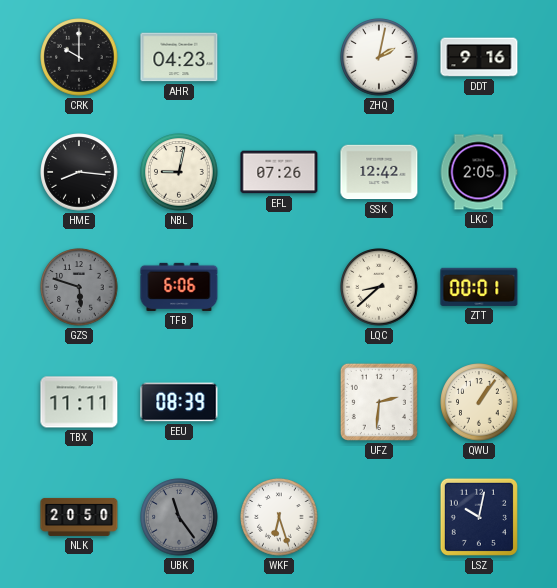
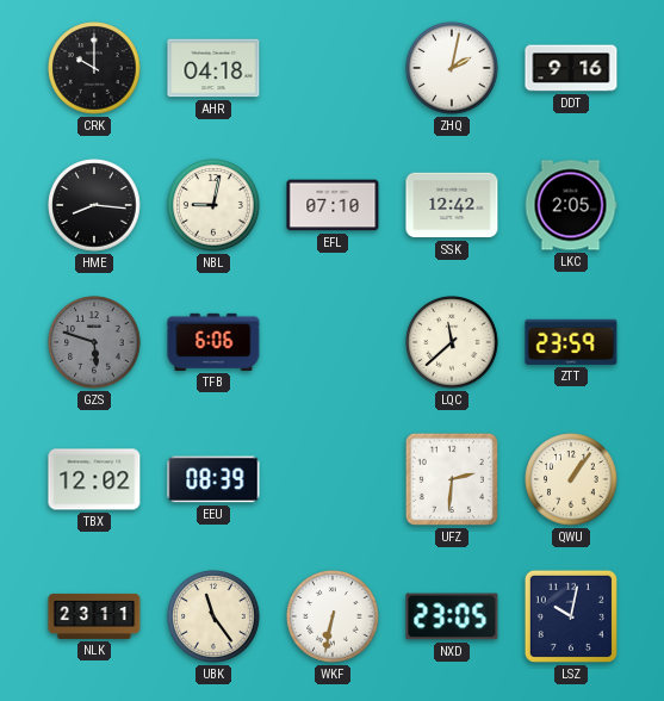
AHR: 04:23 -> 04:18
EFL: 07:26 -> 07:10
LQC: 8:38 -> 11:38
ZTT: 00:01 -> 23:59
TBX: 11:11 -> 12:02
NLK: 20:50 -> 23:11
UBK dial: grey -> cream
WKF: 6:27 -> 6:32
NXD: none -> 23:05
